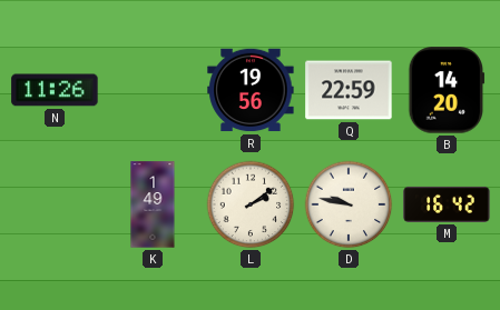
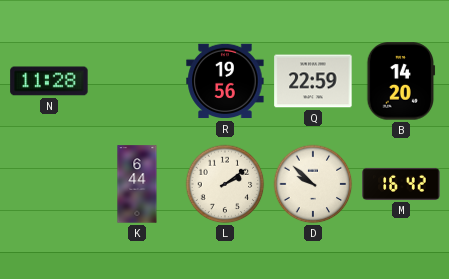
N: 11:26 -> 11:28
K: 1:49 -> 6:44
D: 9:47 -> 9:52
